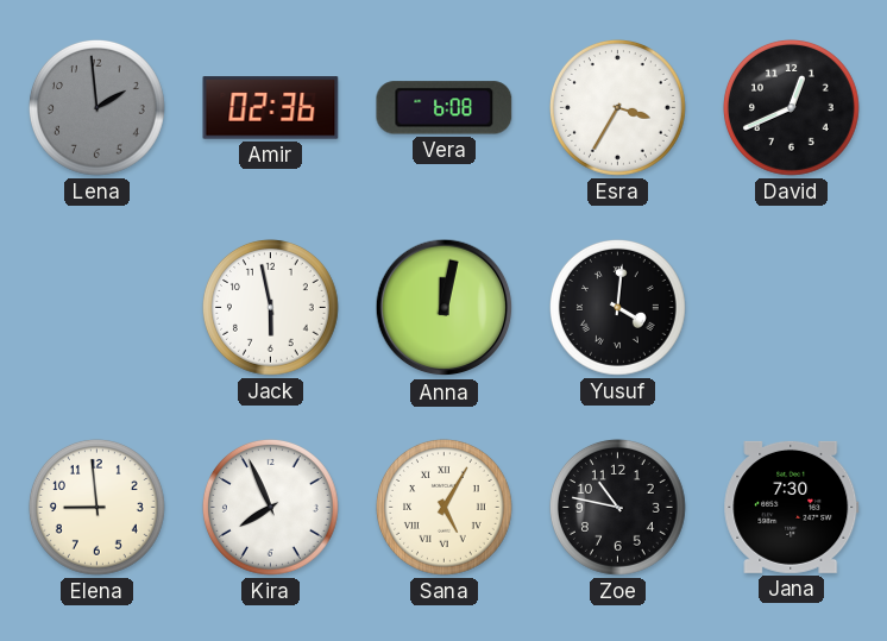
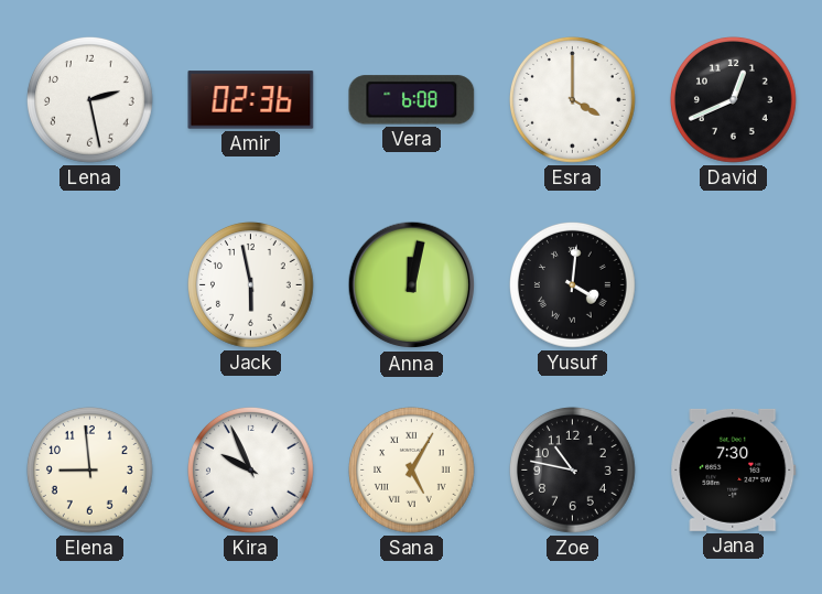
Lena: 1:59 -> 2:28
Lena dial: grey -> white
Esra: 3:35 -> 4:00
Kira: 7:56 -> 9:56
